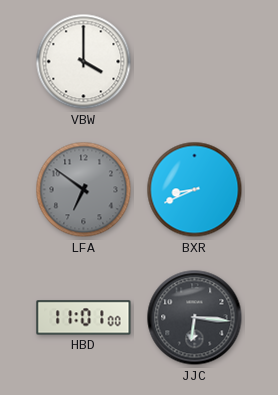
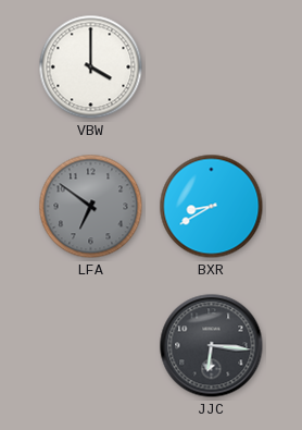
BXR: 8:41 -> 8:40
HBD: 11:01 -> none
